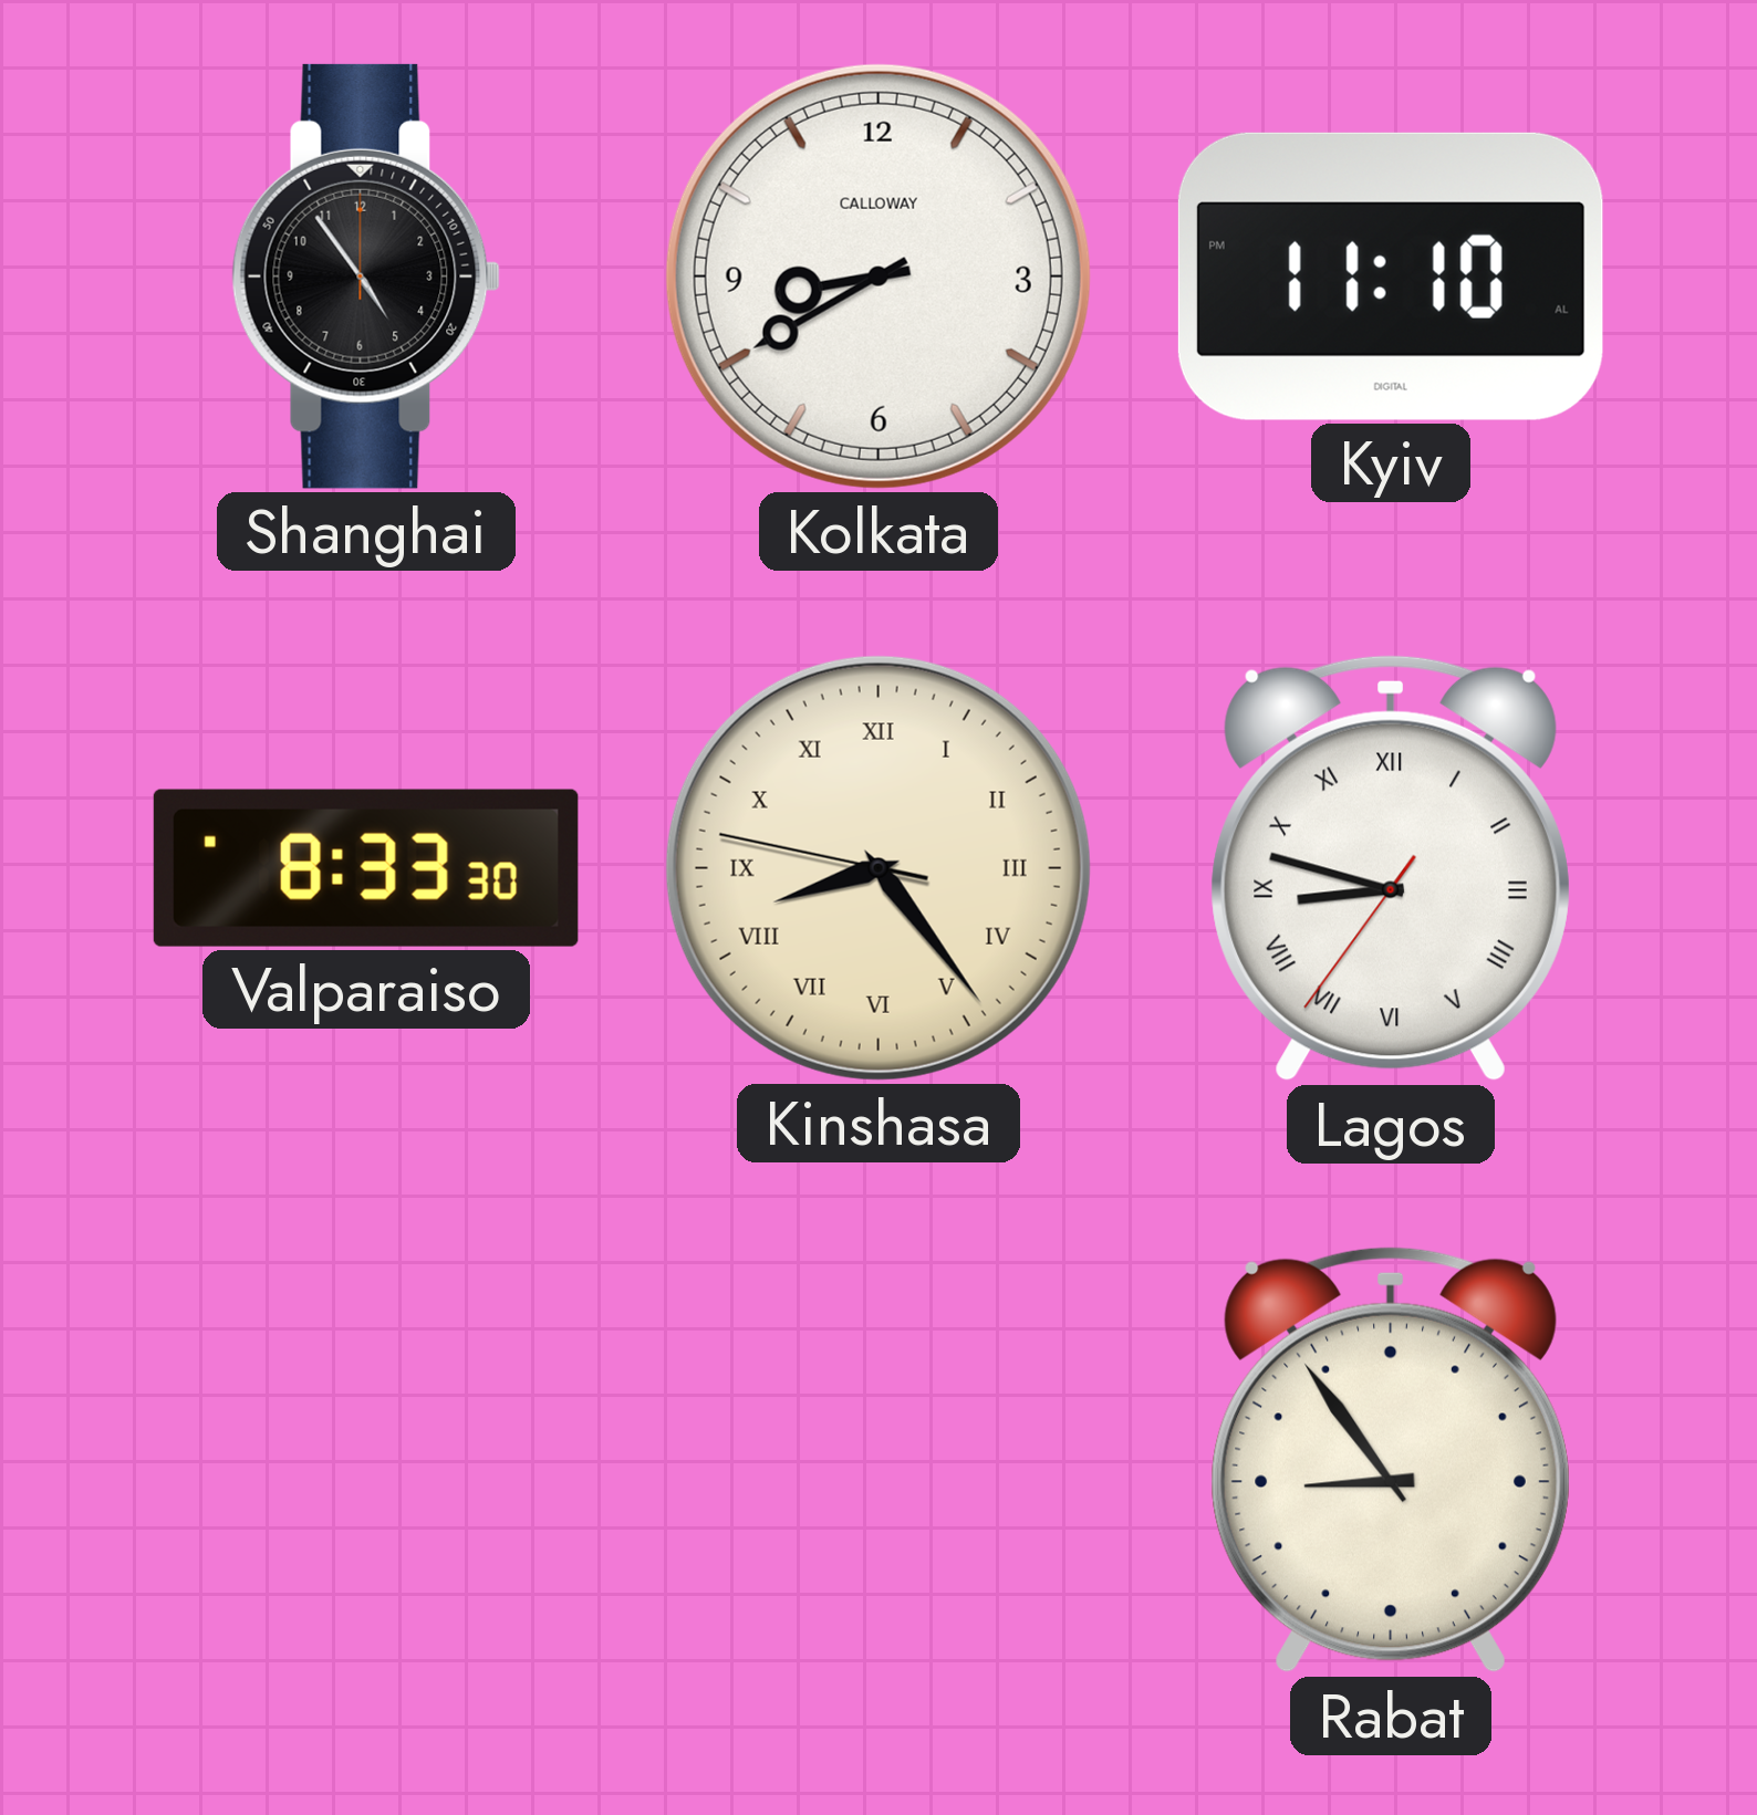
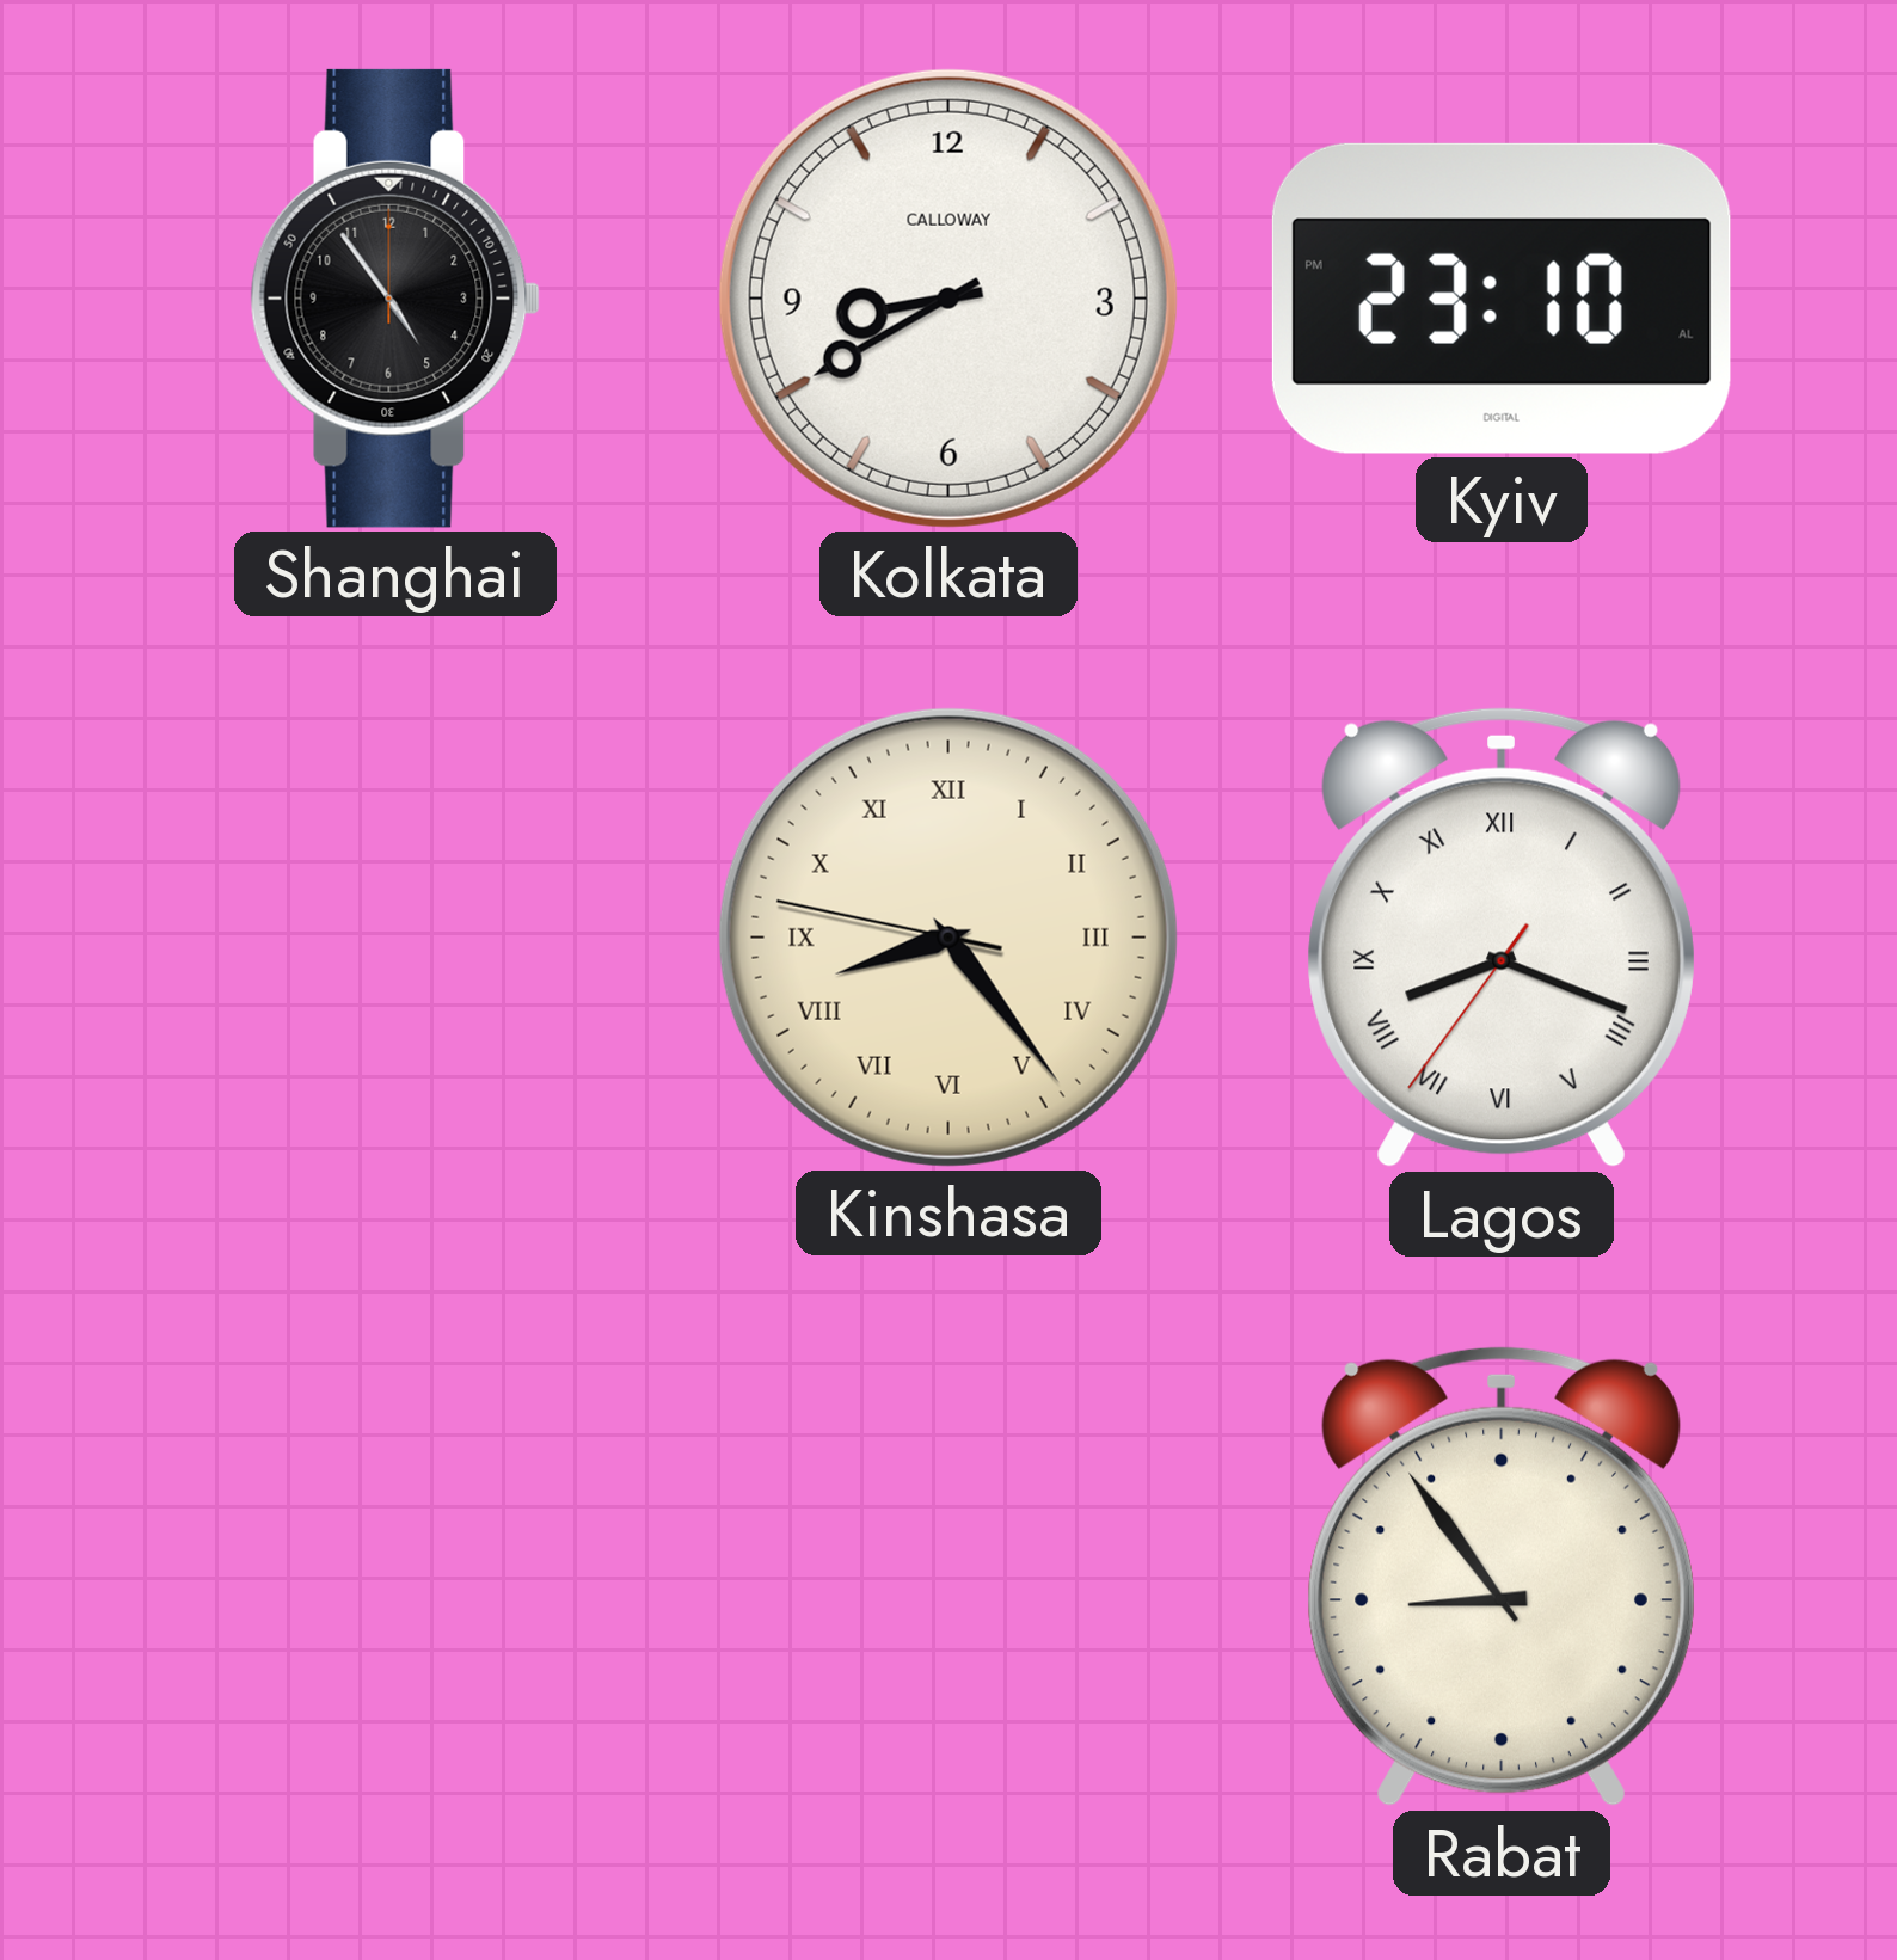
Kyiv: 11:10 -> 23:10
Valparaiso: 8:33 -> none
Lagos: 8:47 -> 8:18
